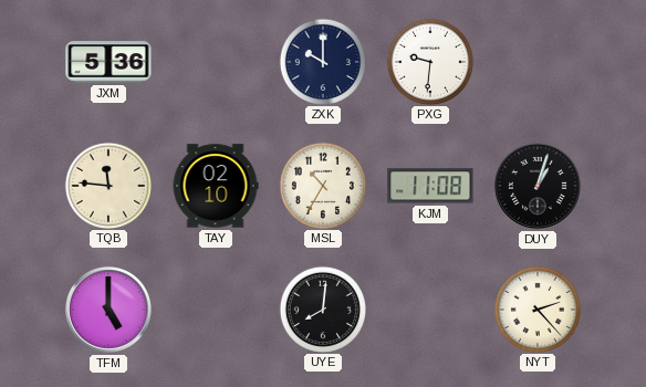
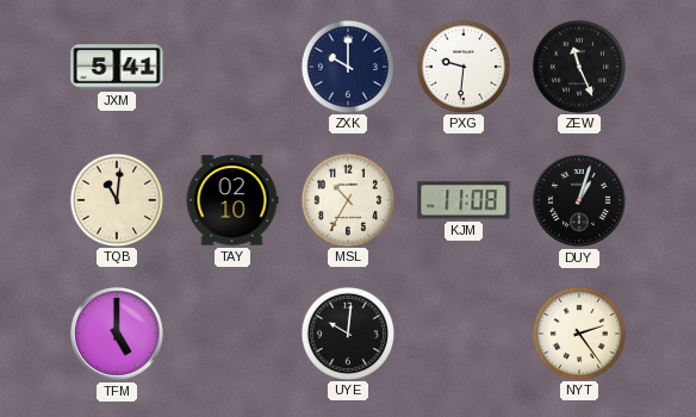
JXM: 5:36 -> 5:41
ZEW: none -> 11:26
TQB: 11:46 -> 11:01
UYE: 8:01 -> 10:01
NYT: 2:23 -> 2:24
